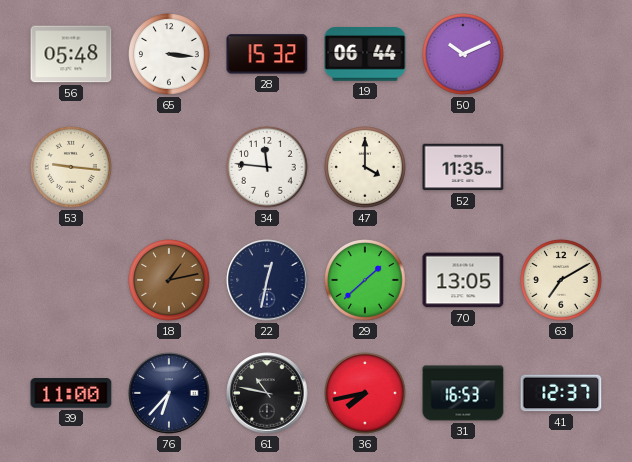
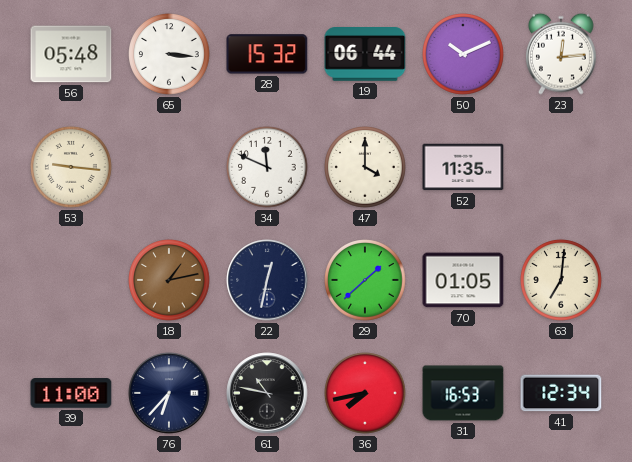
23: none -> 12:14
34: 11:46 -> 11:49
70: 13:05 -> 01:05
63: 7:10 -> 7:01
41: 12:37 -> 12:34
